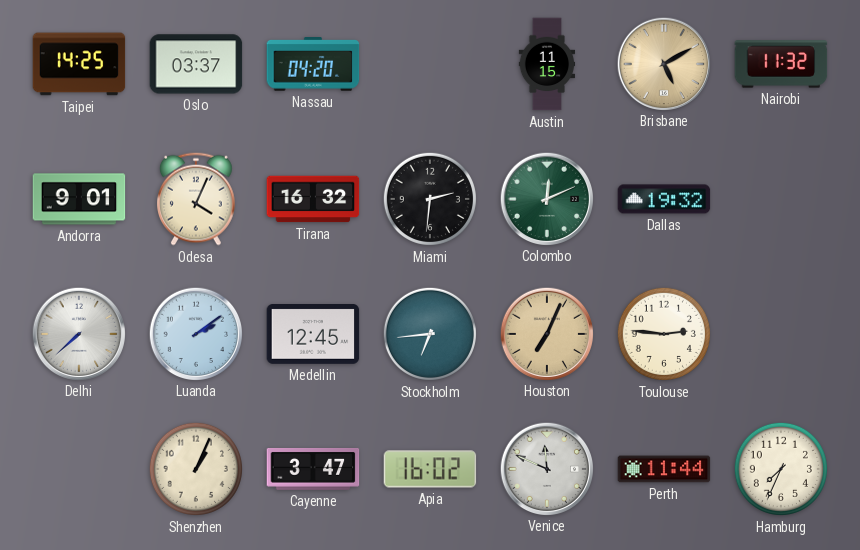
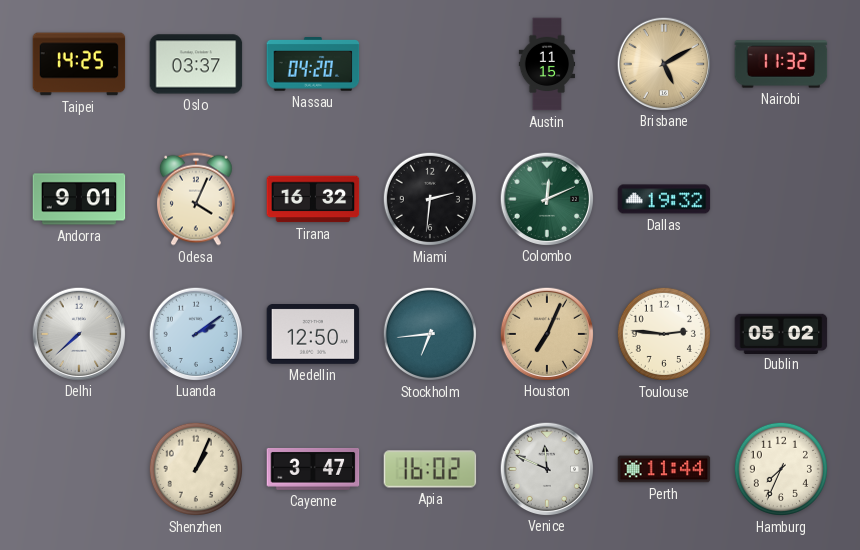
Medellin: 12:45 -> 12:50
Dublin: none -> 05:02
